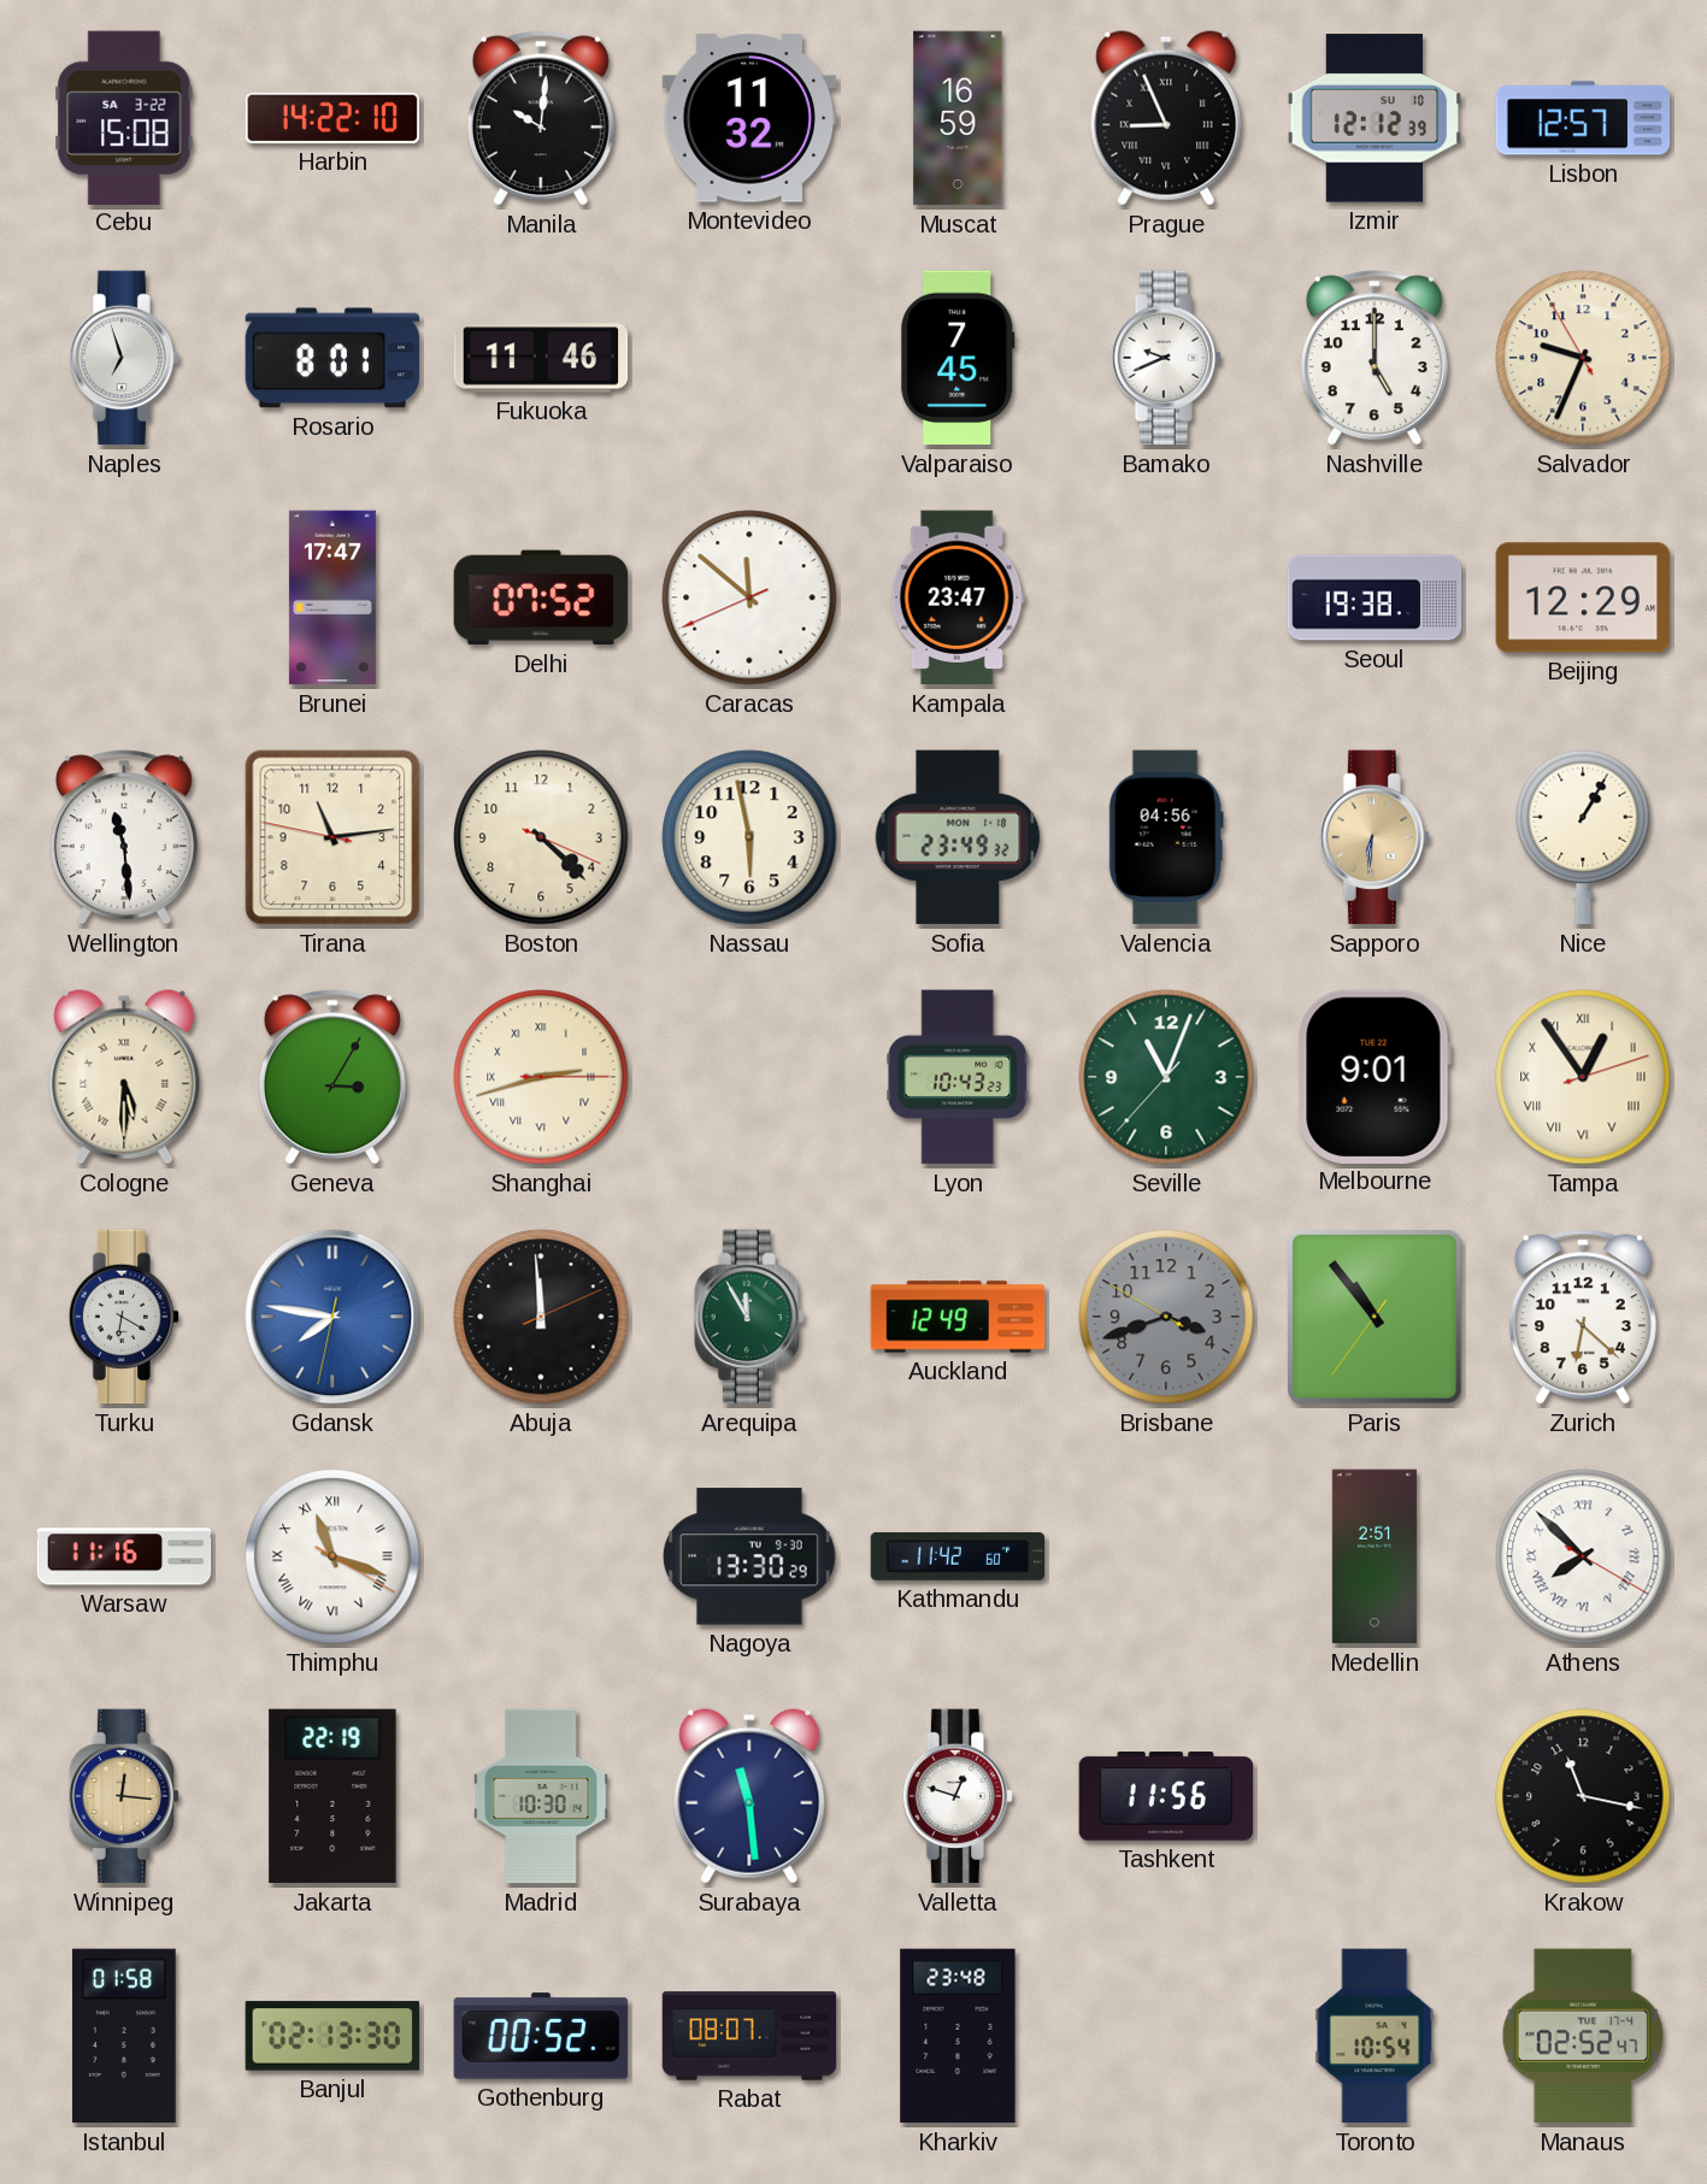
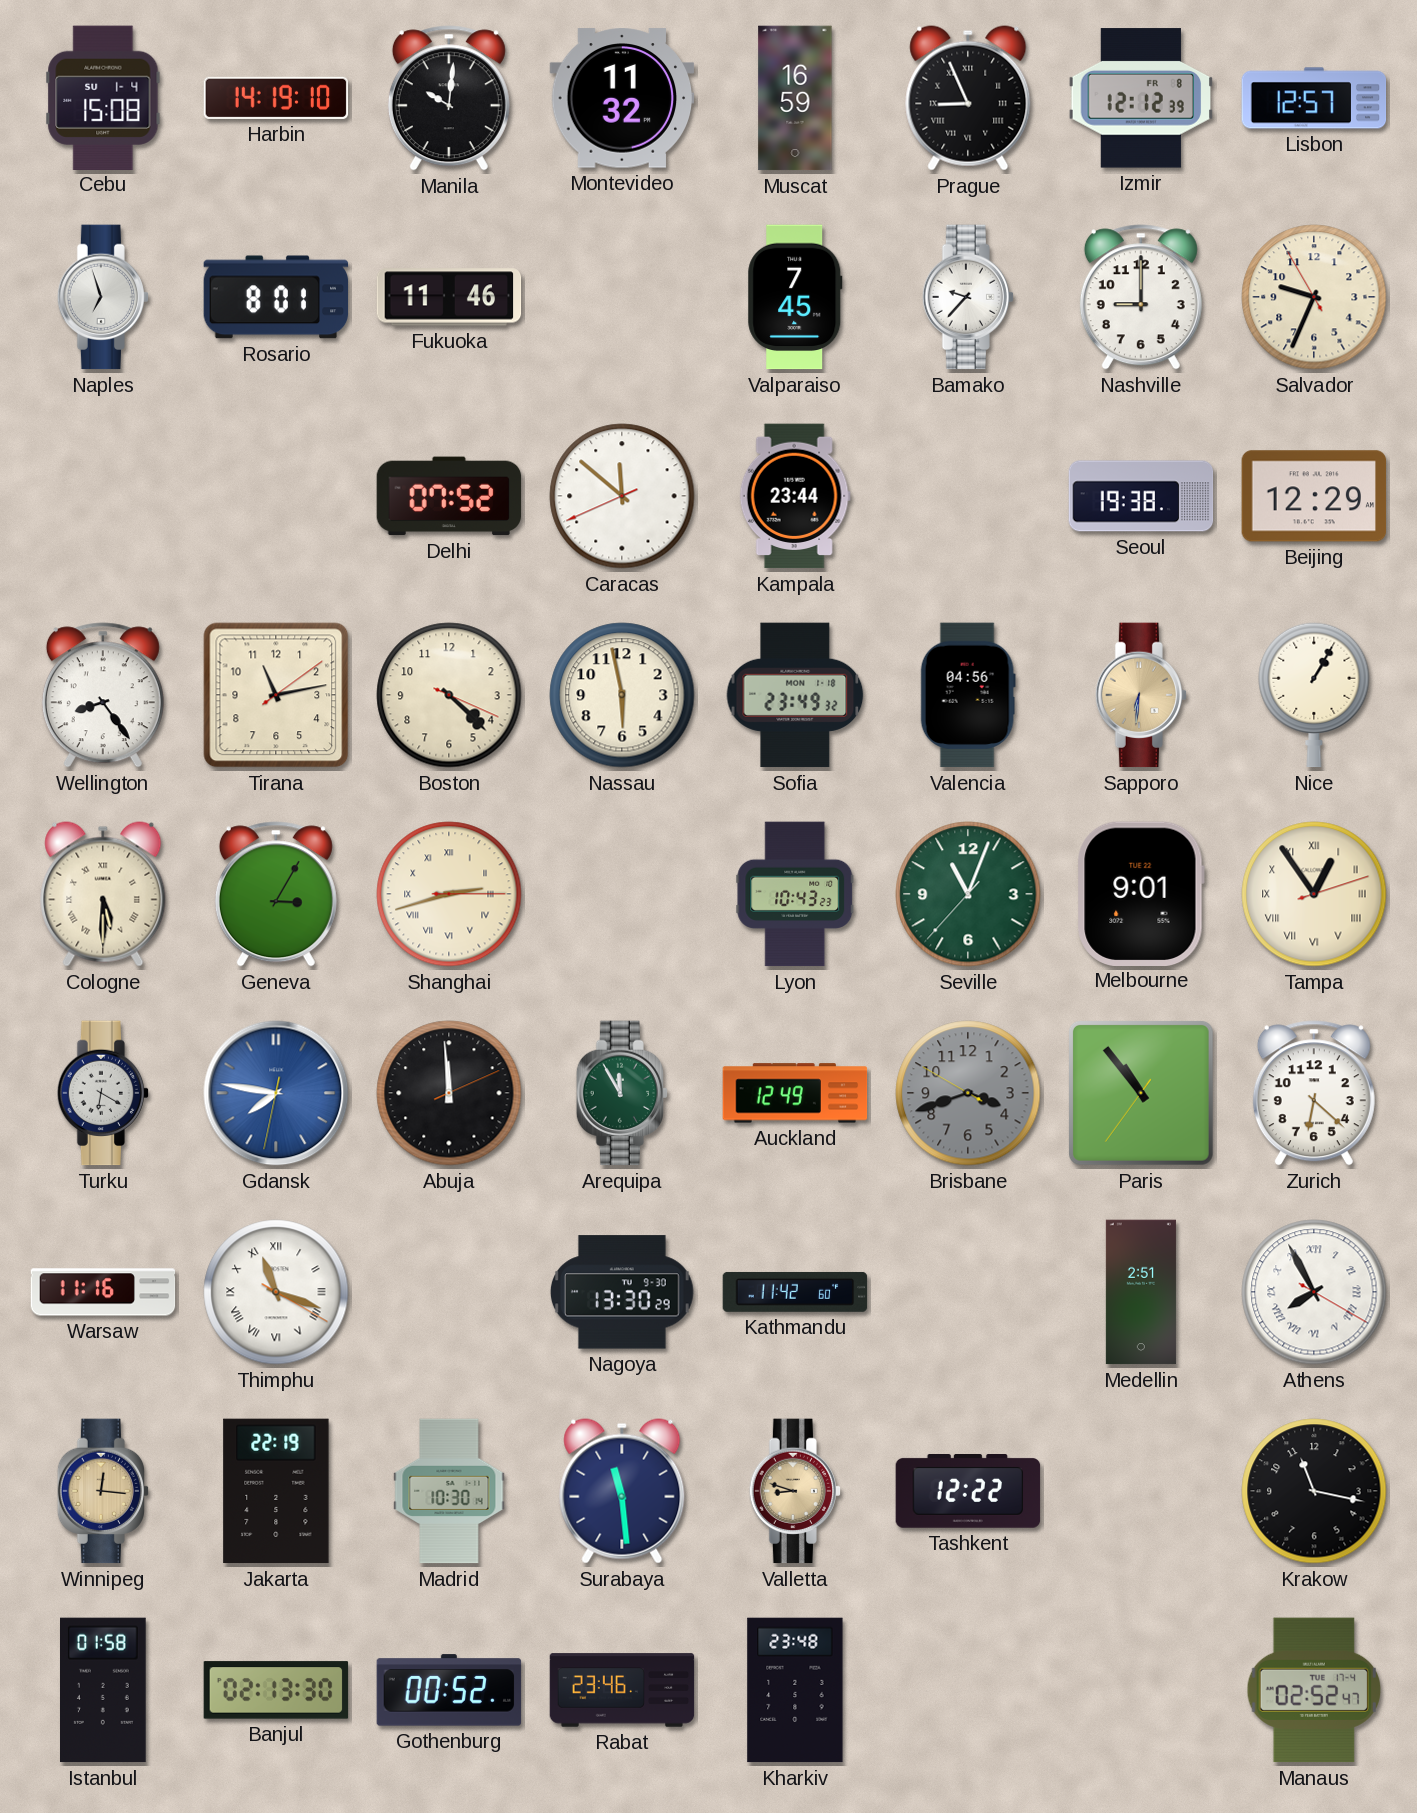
Cebu date: SA 3-22 -> SU 1-4
Harbin: 14:22 -> 14:19
Izmir date: SU 10 -> FR 8
Bamako: 9:41 -> 9:37
Nashville: 5:00 -> 9:00
Brunei: 17:47 -> none
Kampala: 23:47 -> 23:44
Wellington: 11:29 -> 8:24
Tirana: 11:13:47 -> 11:13:09
Athens: 7:52 -> 7:55
Valletta: 12:48 -> 8:48
Valletta dial: white -> champagne
Tashkent: 11:56 -> 12:22
Rabat: 08:07 -> 23:46
Toronto: 10:54 -> none
